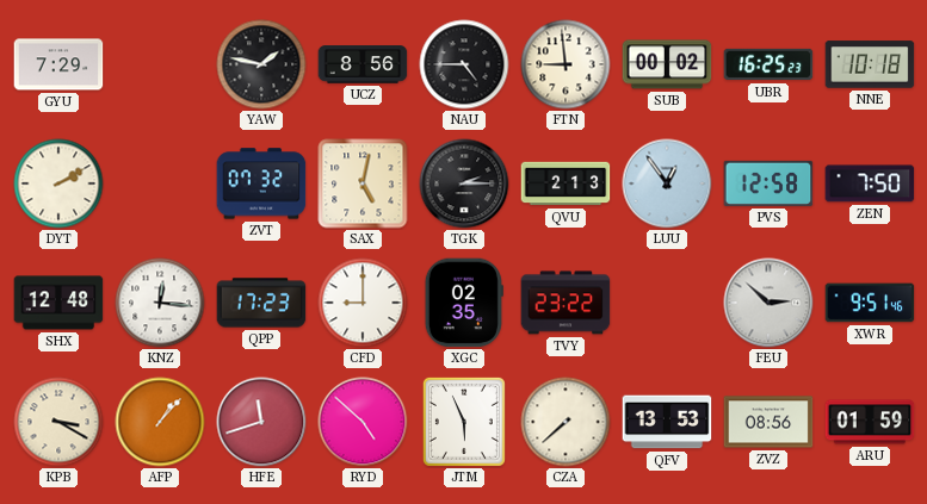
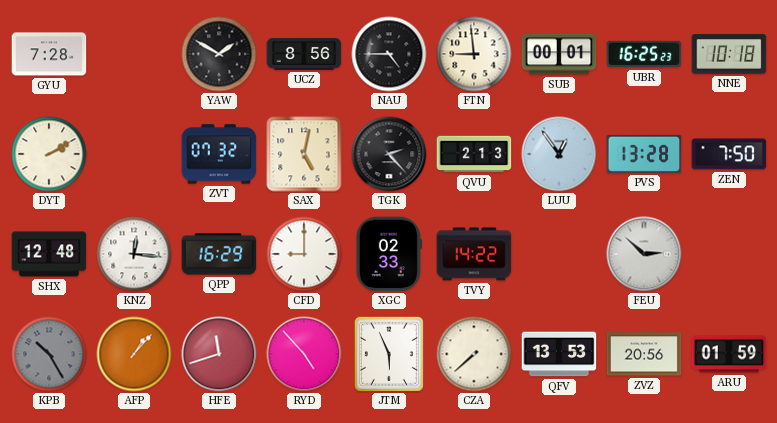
GYU: 7:29 -> 7:28
YAW: 1:47 -> 1:50
SUB: 00:02 -> 00:01
TGK: 2:15 -> 2:23
PVS: 12:58 -> 13:28
QPP: 17:23 -> 16:29
XGC: 02:35 -> 02:33
TVY: 23:22 -> 14:22
XWR: 9:51 -> none
KPB: 3:20 -> 10:25
KPB dial: cream -> grey
RYD: 4:52 -> 4:53
ZVZ: 08:56 -> 20:56
